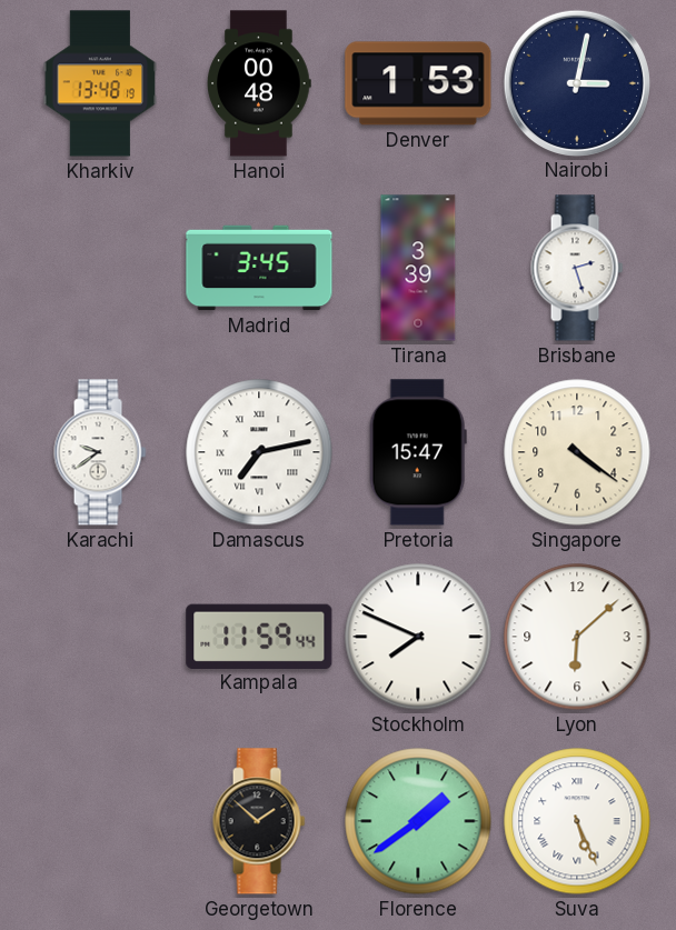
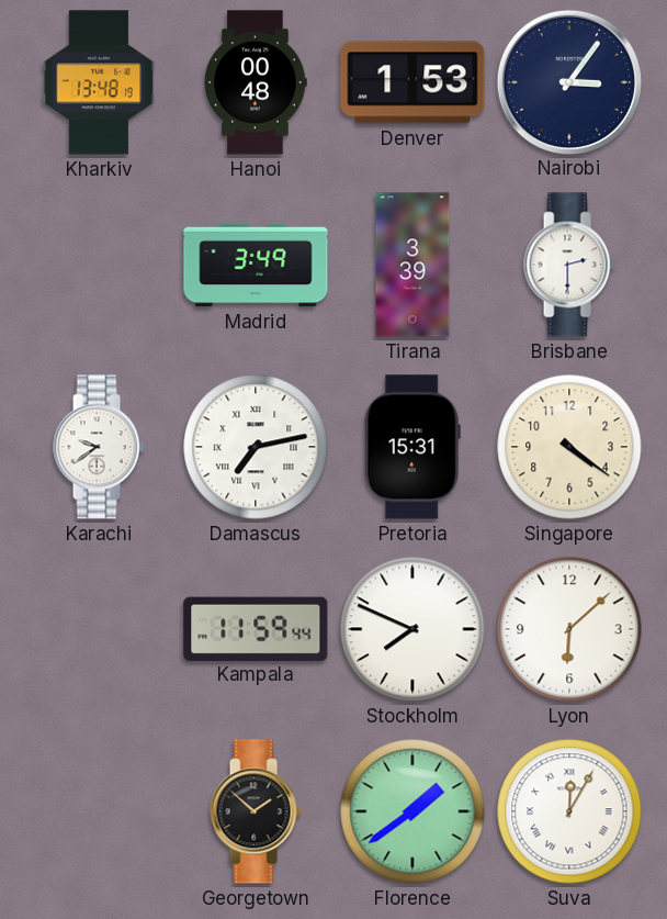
Nairobi: 3:02 -> 3:06
Madrid: 3:45 -> 3:49
Brisbane: 2:27 -> 2:30
Pretoria: 15:47 -> 15:31
Suva: 5:26 -> 12:05
